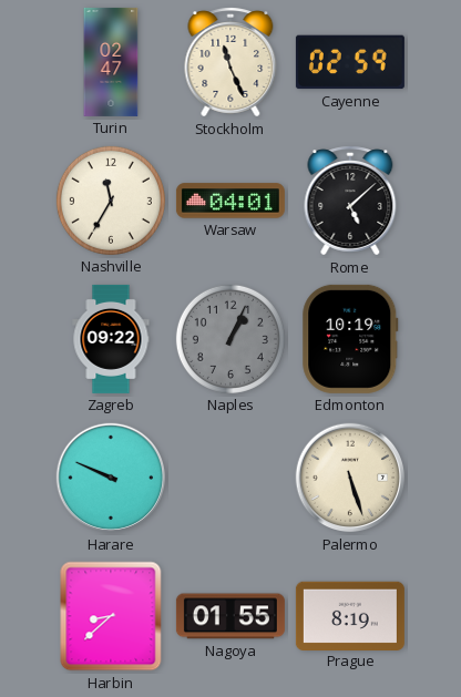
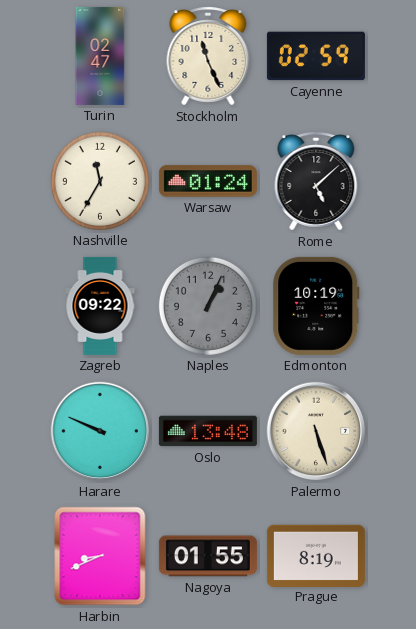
Warsaw: 04:01 -> 01:24
Oslo: none -> 13:48
Harbin: 8:38 -> 8:41
